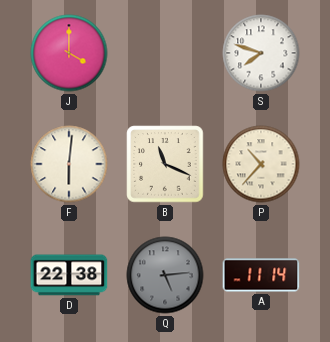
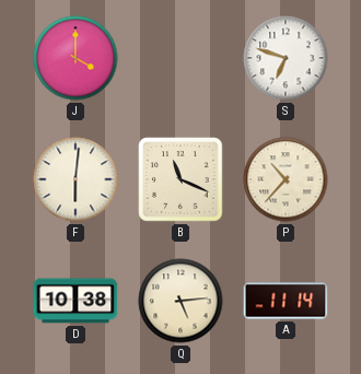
S: 7:48 -> 6:48
D: 22:38 -> 10:38
Q dial: grey -> cream
